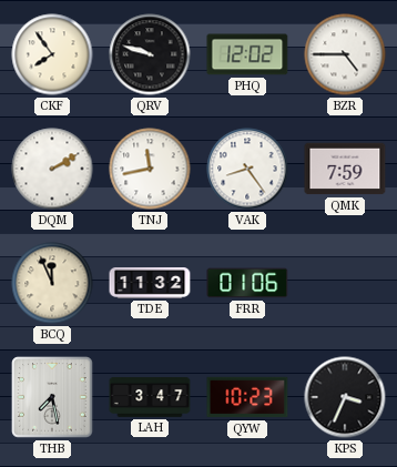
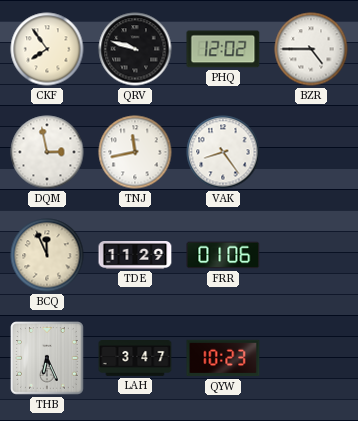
DQM: 2:10 -> 2:58
QMK: 7:59 -> none
TDE: 11:32 -> 11:29
THB: 7:28 -> 6:26
KPS: 3:34 -> none
